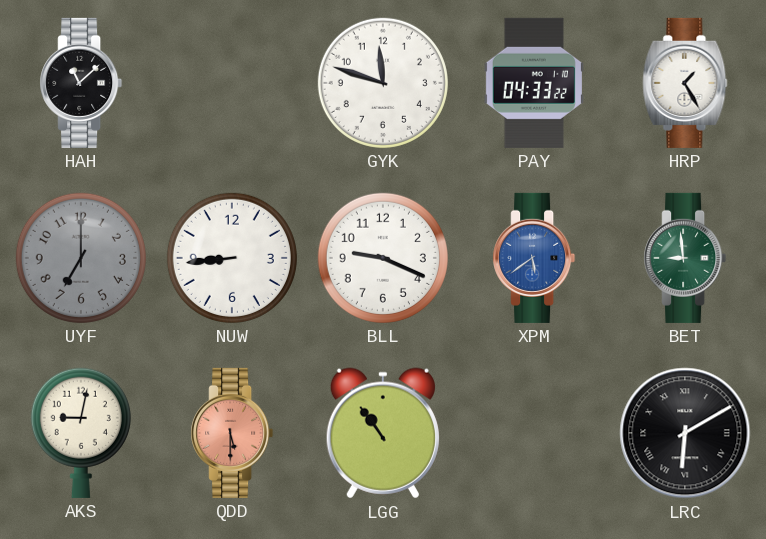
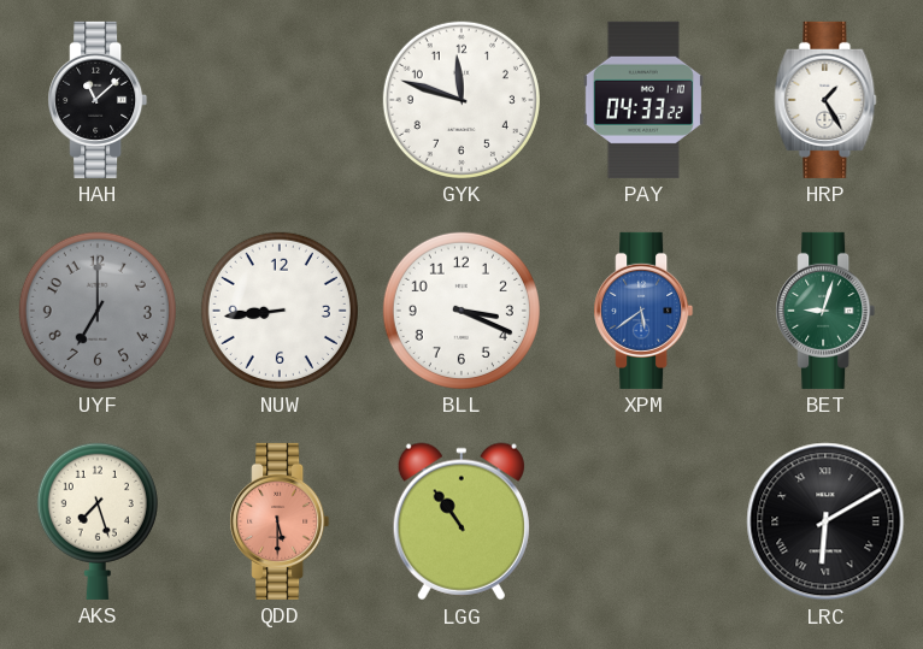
BLL: 9:19 -> 3:19
BET: 8:59 -> 9:03
AKS: 9:02 -> 7:27
